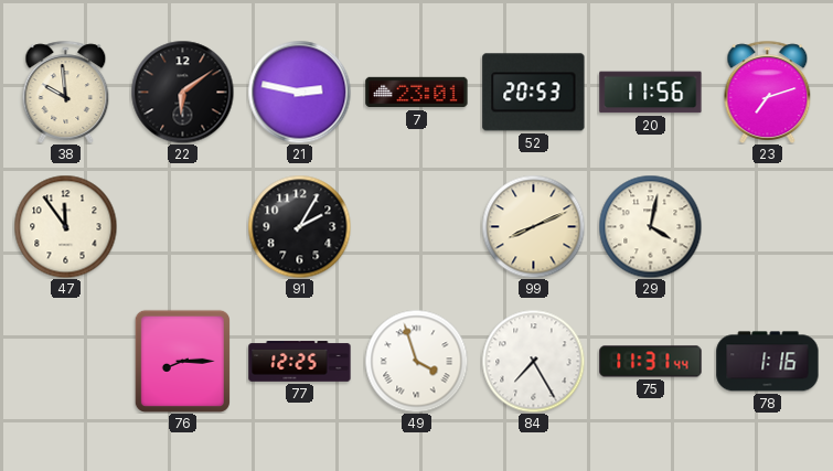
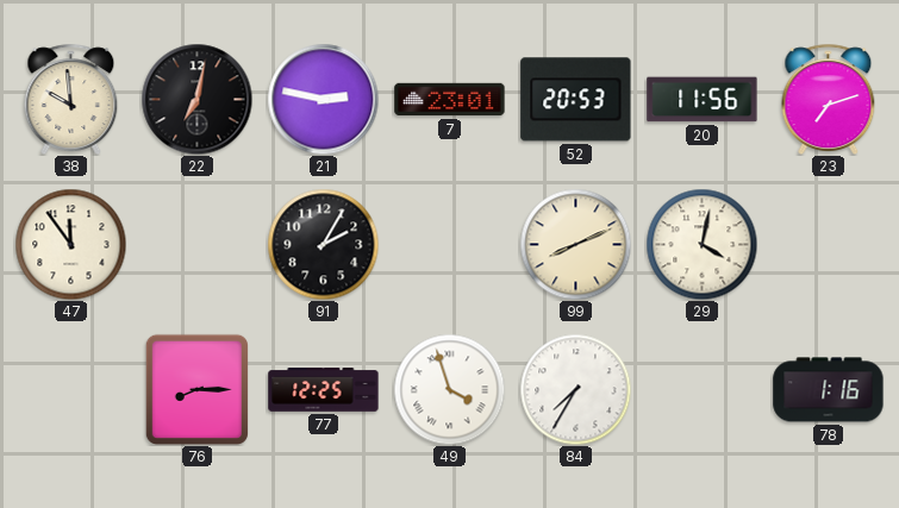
22: 6:09 -> 7:02
84: 7:25 -> 7:35
75: 11:31 -> none
